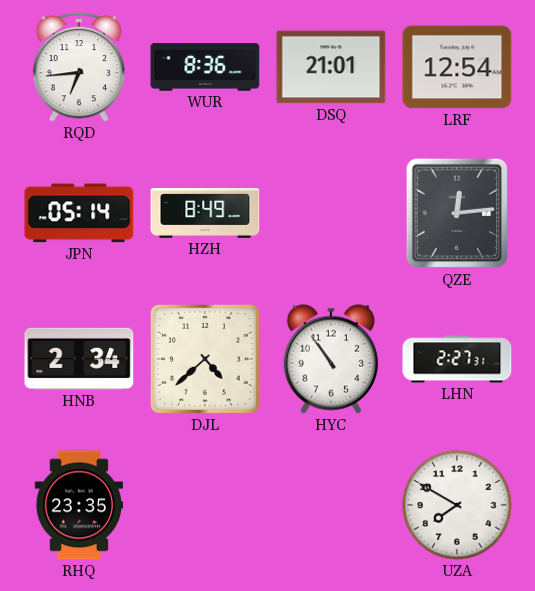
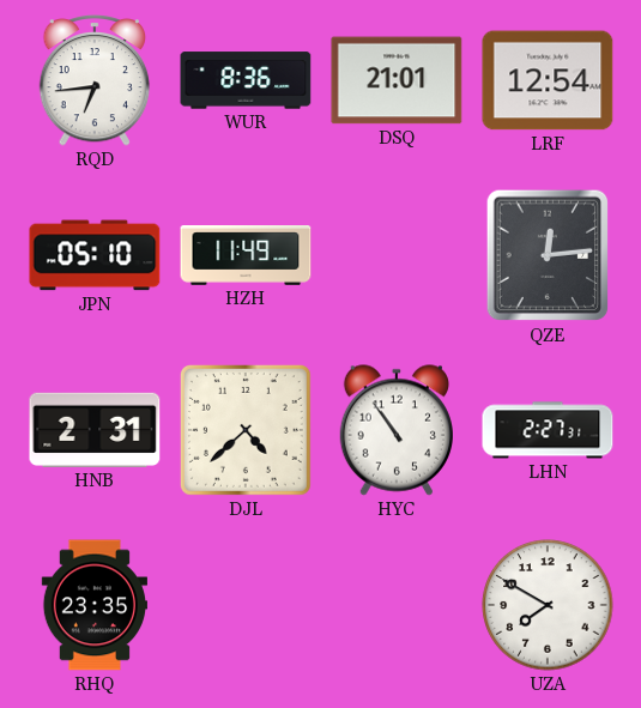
JPN: 05:14 -> 05:10
HZH: 8:49 -> 11:49
HNB: 2:34 -> 2:31
